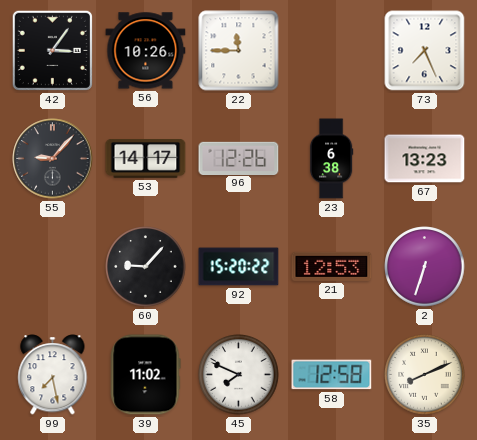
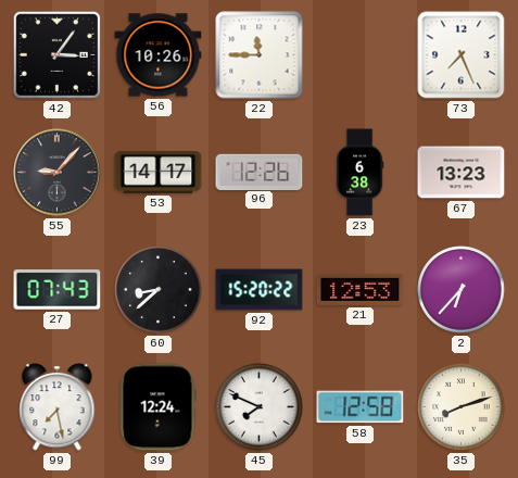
27: none -> 07:43
60: 9:07 -> 8:38
2: 6:33 -> 6:37
39: 11:02 -> 12:24
35: 8:11 -> 8:12
